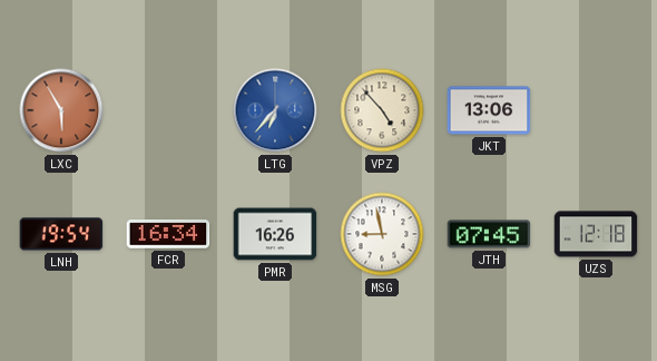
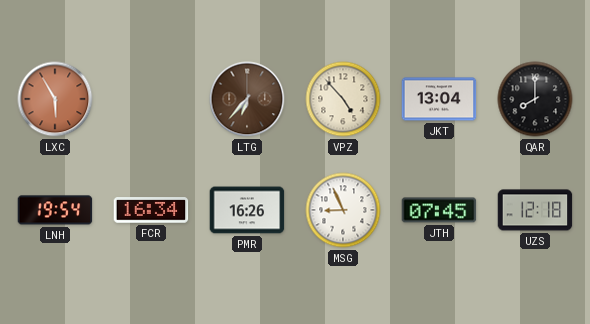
LTG dial: blue -> brown
JKT: 13:06 -> 13:04
QAR: none -> 8:00
MSG: 8:58 -> 8:56
